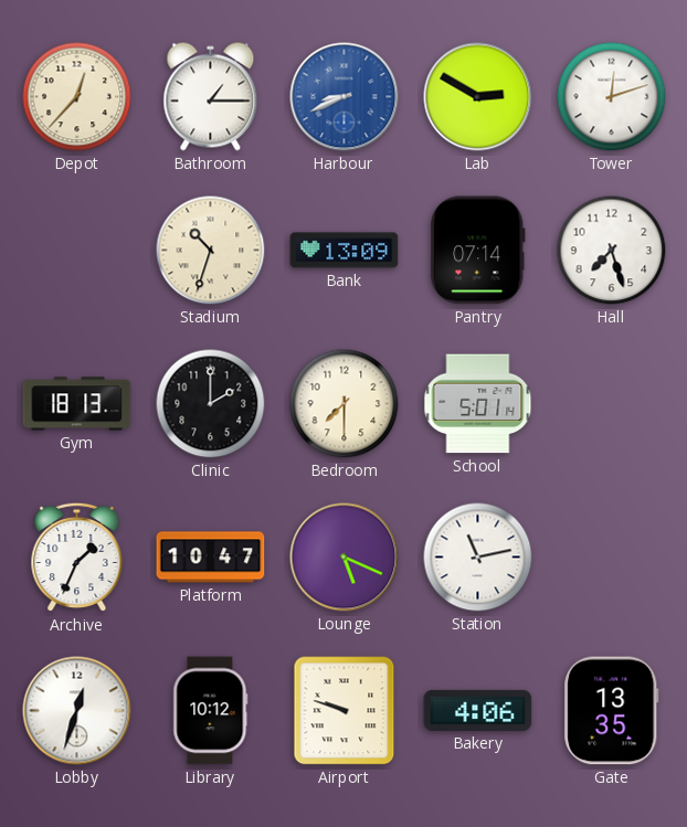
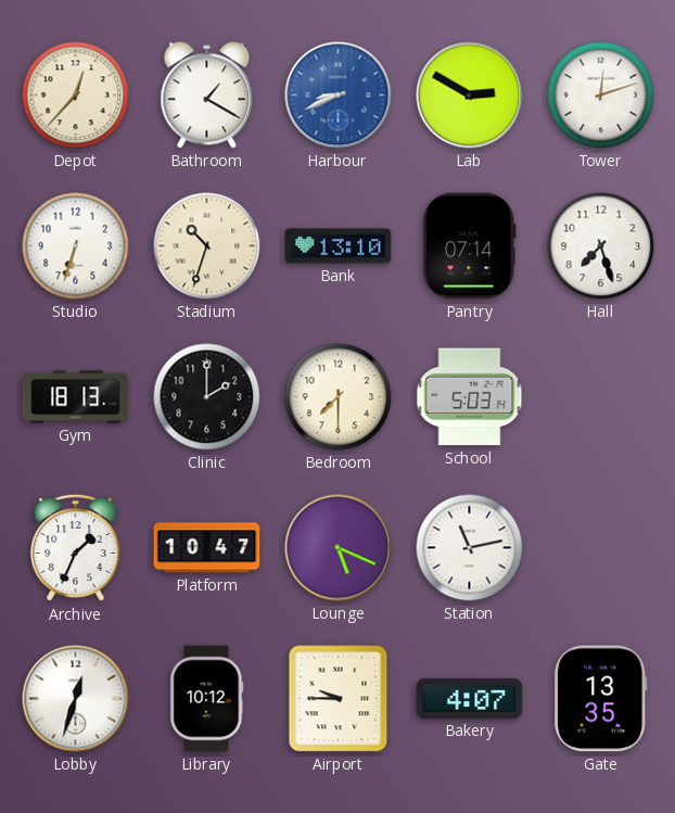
Bathroom: 1:15 -> 1:20
Studio: none -> 6:33
Bank: 13:09 -> 13:10
School: 5:01 -> 5:03
Airport: 9:48 -> 9:45
Bakery: 4:06 -> 4:07
